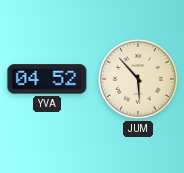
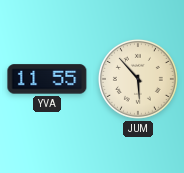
YVA: 04:52 -> 11:55
